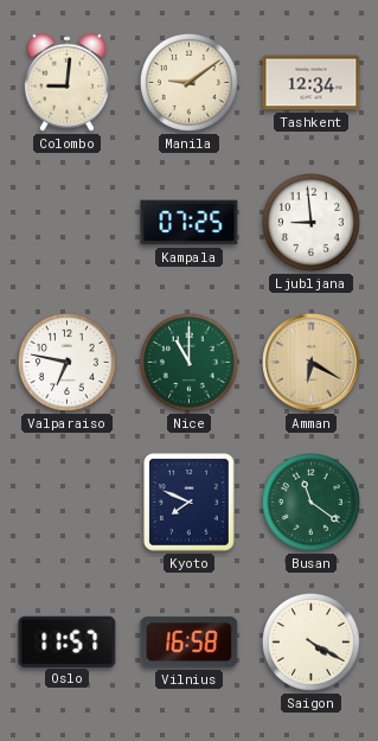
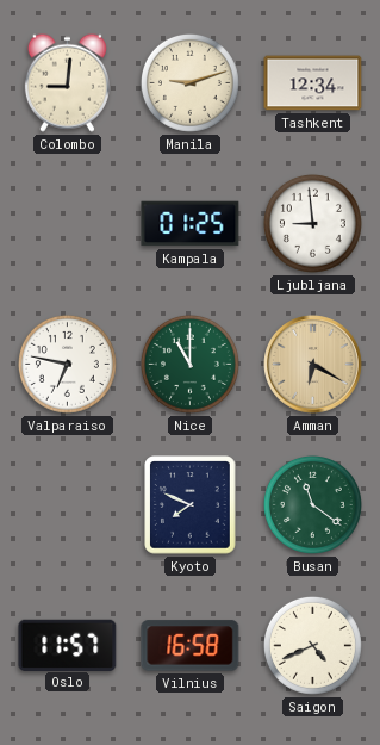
Manila: 9:09 -> 9:12
Kampala: 07:25 -> 01:25
Saigon: 4:20 -> 4:41
